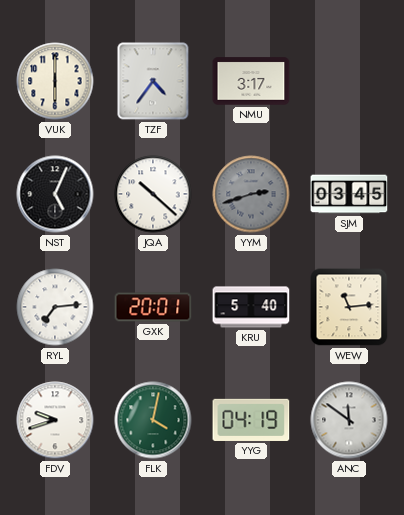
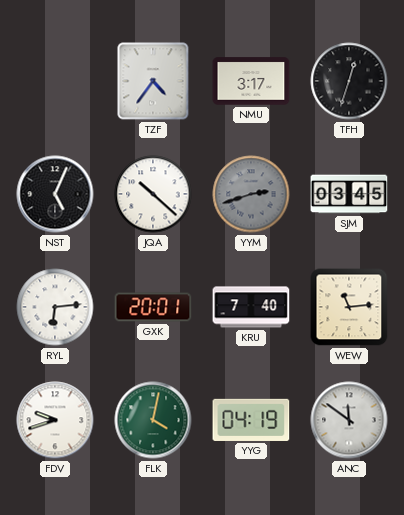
VUK: 6:00 -> none
TFH: none -> 12:33
RYL: 7:14 -> 6:14
KRU: 5:40 -> 7:40
